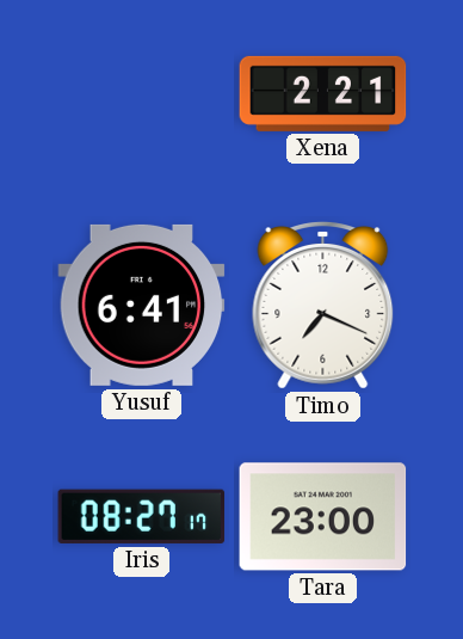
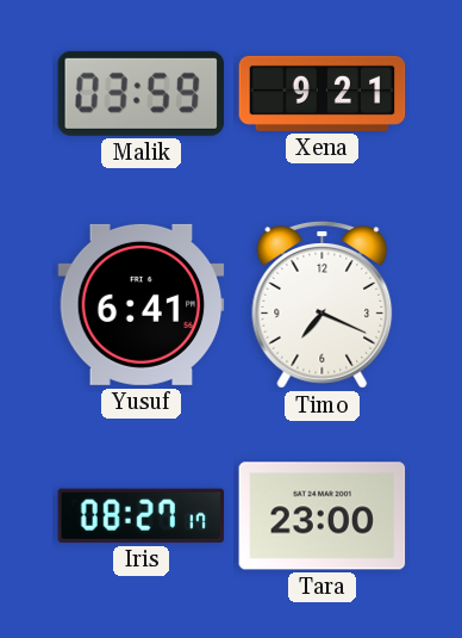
Malik: none -> 03:59
Xena: 2:21 -> 9:21
